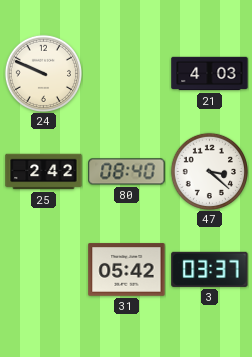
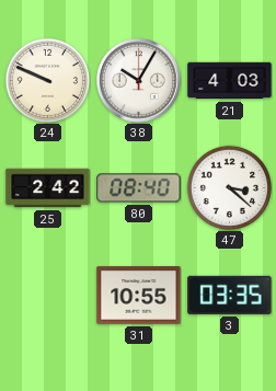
38: none -> 10:05
31: 05:42 -> 10:55
3: 03:37 -> 03:35
